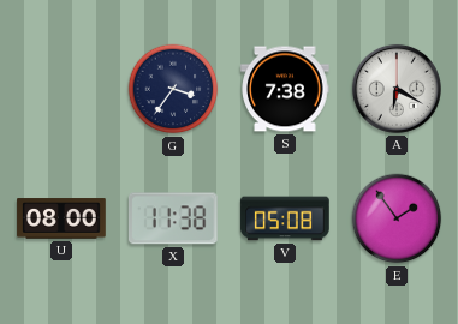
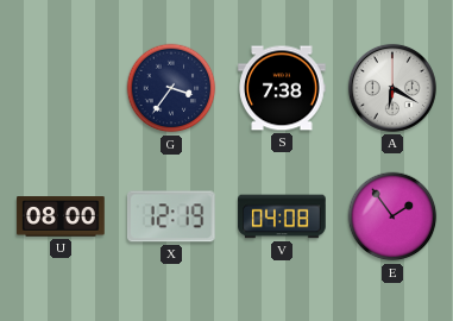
X: 11:38 -> 12:19
V: 05:08 -> 04:08
